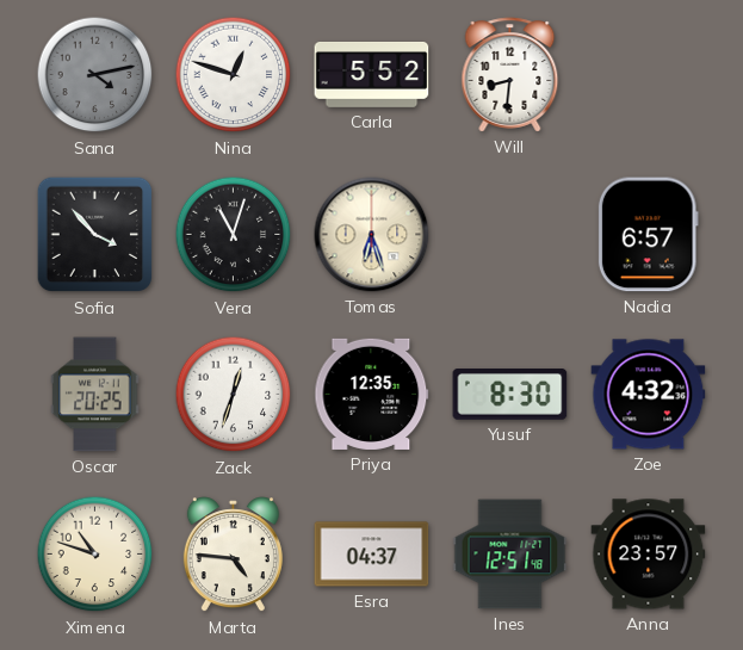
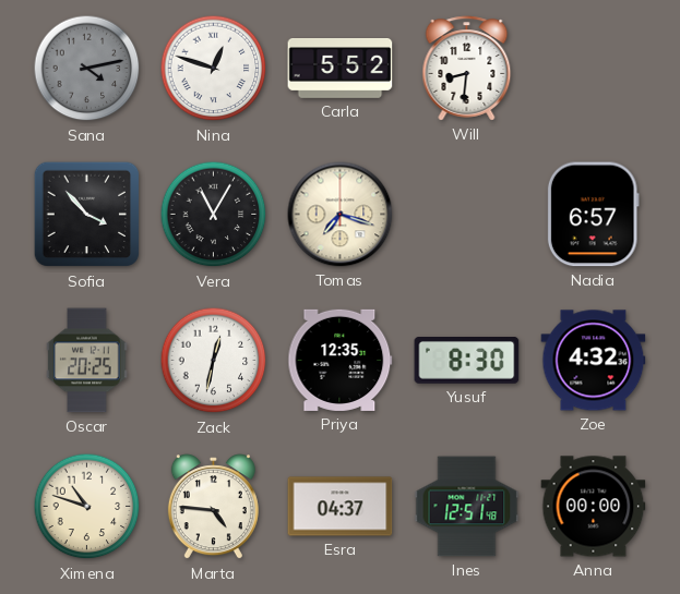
Vera: 11:03 -> 11:05
Tomas: 6:27 -> 7:18
Zack: 12:33 -> 12:32
Anna: 23:57 -> 00:00
